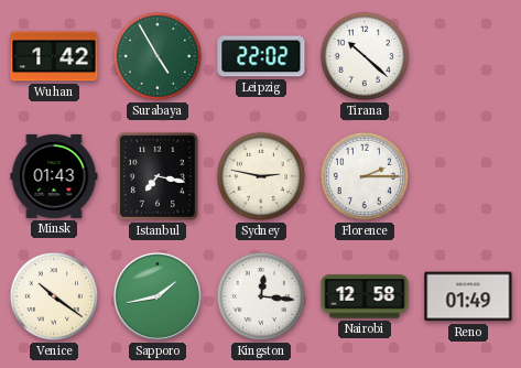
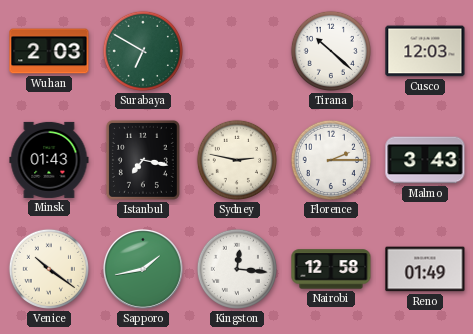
Wuhan: 1:42 -> 2:03
Surabaya: 4:55 -> 6:50
Leipzig: 22:02 -> none
Cusco: none -> 12:03
Malmo: none -> 3:43
